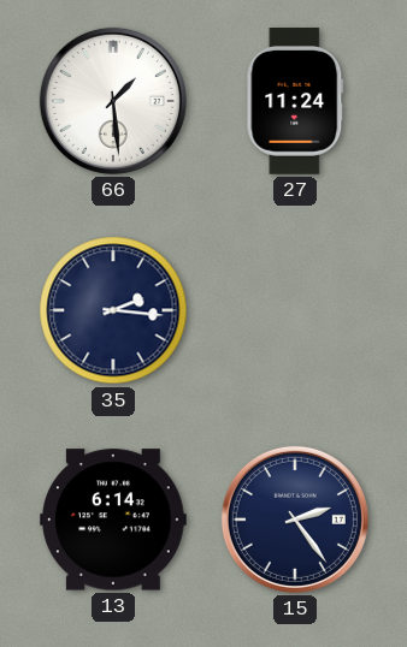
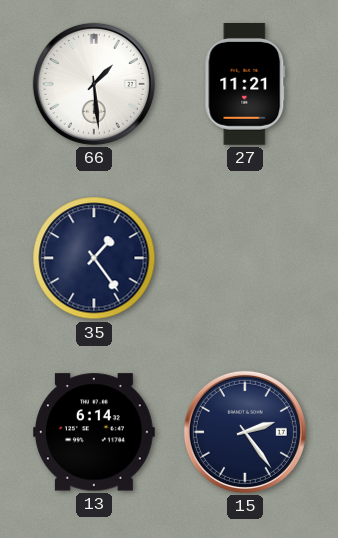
27: 11:24 -> 11:21
35: 2:16 -> 1:24
